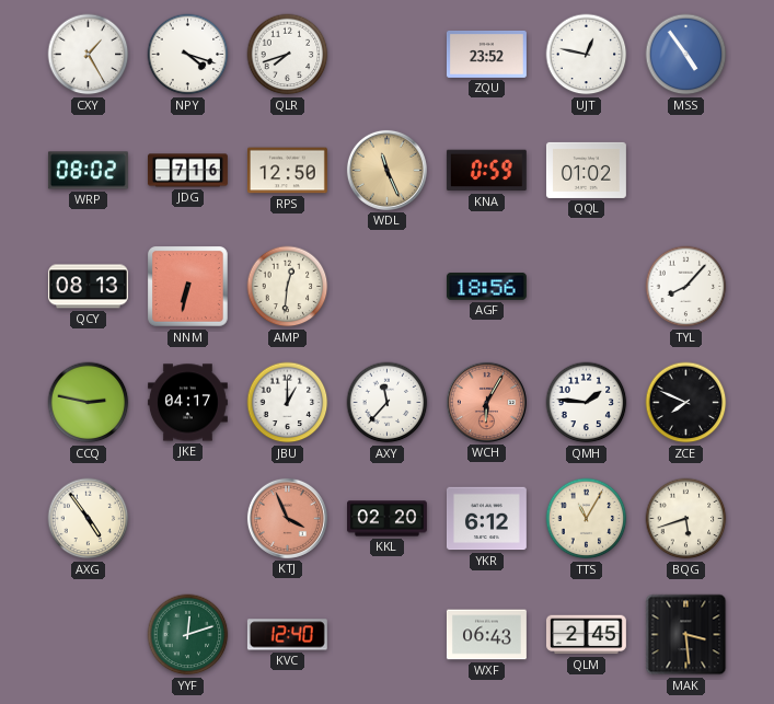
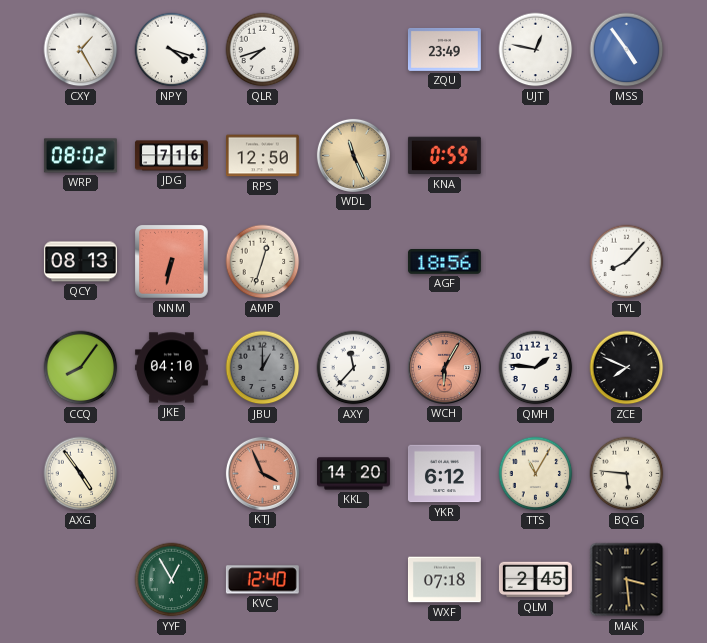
ZQU: 23:52 -> 23:49
QQL: 01:02 -> none
AMP: 12:31 -> 12:33
CCQ: 2:47 -> 8:06
JKE: 04:17 -> 04:10
JBU dial: white -> grey
KKL: 02:20 -> 14:20
BQG: 5:42 -> 5:46
YYF: 12:12 -> 12:55
WXF: 06:43 -> 07:18
